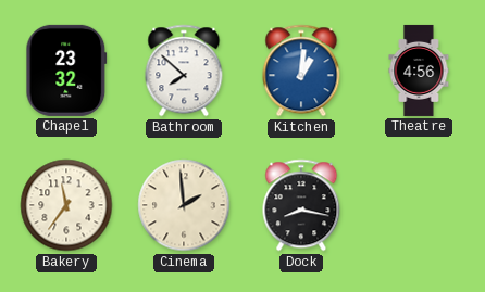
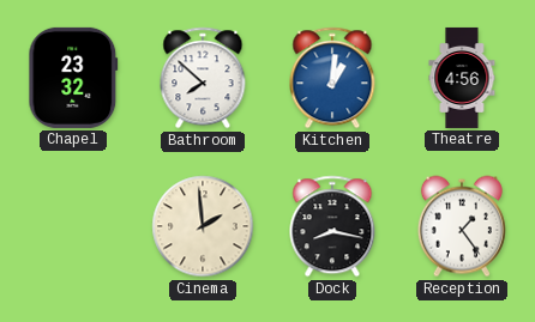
Bakery: 11:36 -> none
Reception: none -> 1:24
